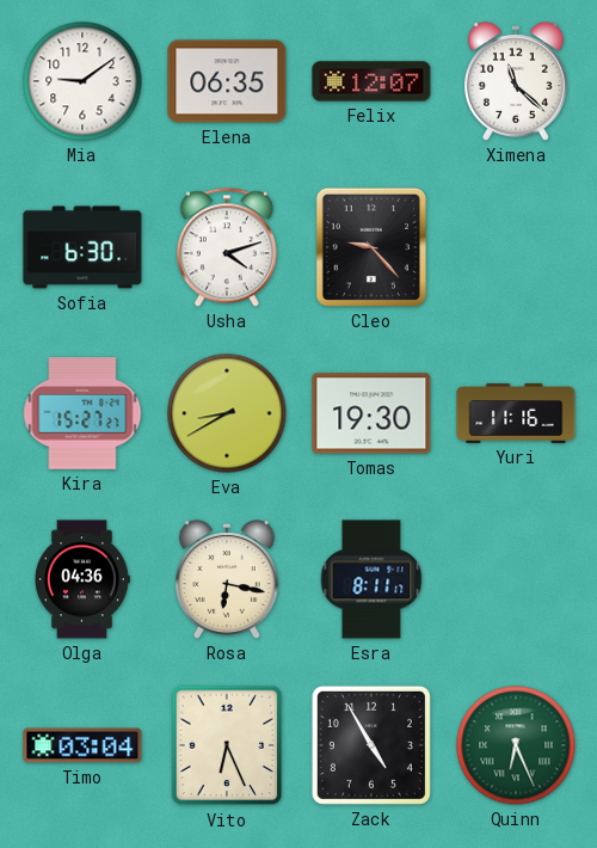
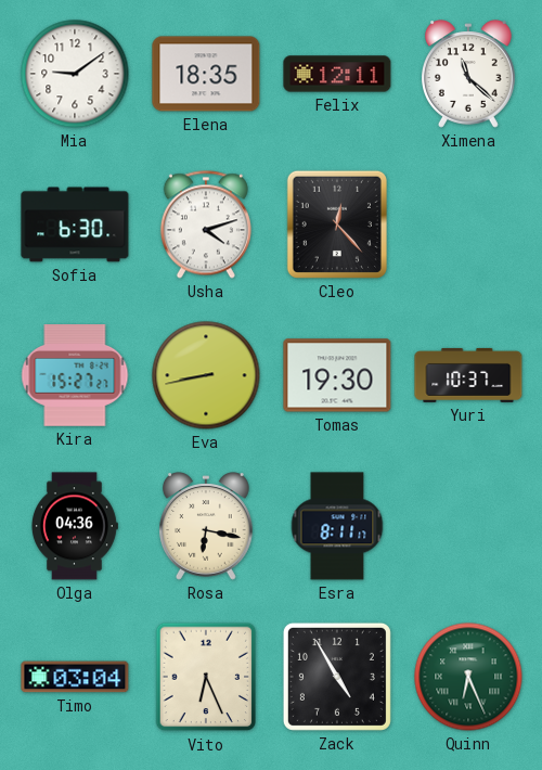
Elena: 06:35 -> 18:35
Felix: 12:07 -> 12:11
Cleo: 9:23 -> 12:23
Eva: 8:40 -> 8:43
Yuri: 11:16 -> 10:37
